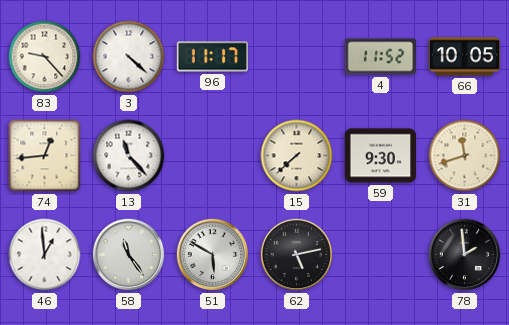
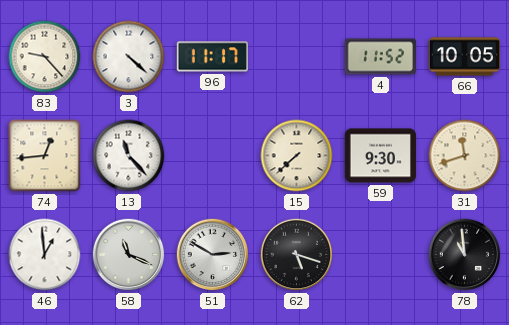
58: 11:24 -> 11:19
51: 5:50 -> 2:50
62: 5:13 -> 5:18
78: 1:59 -> 10:59
